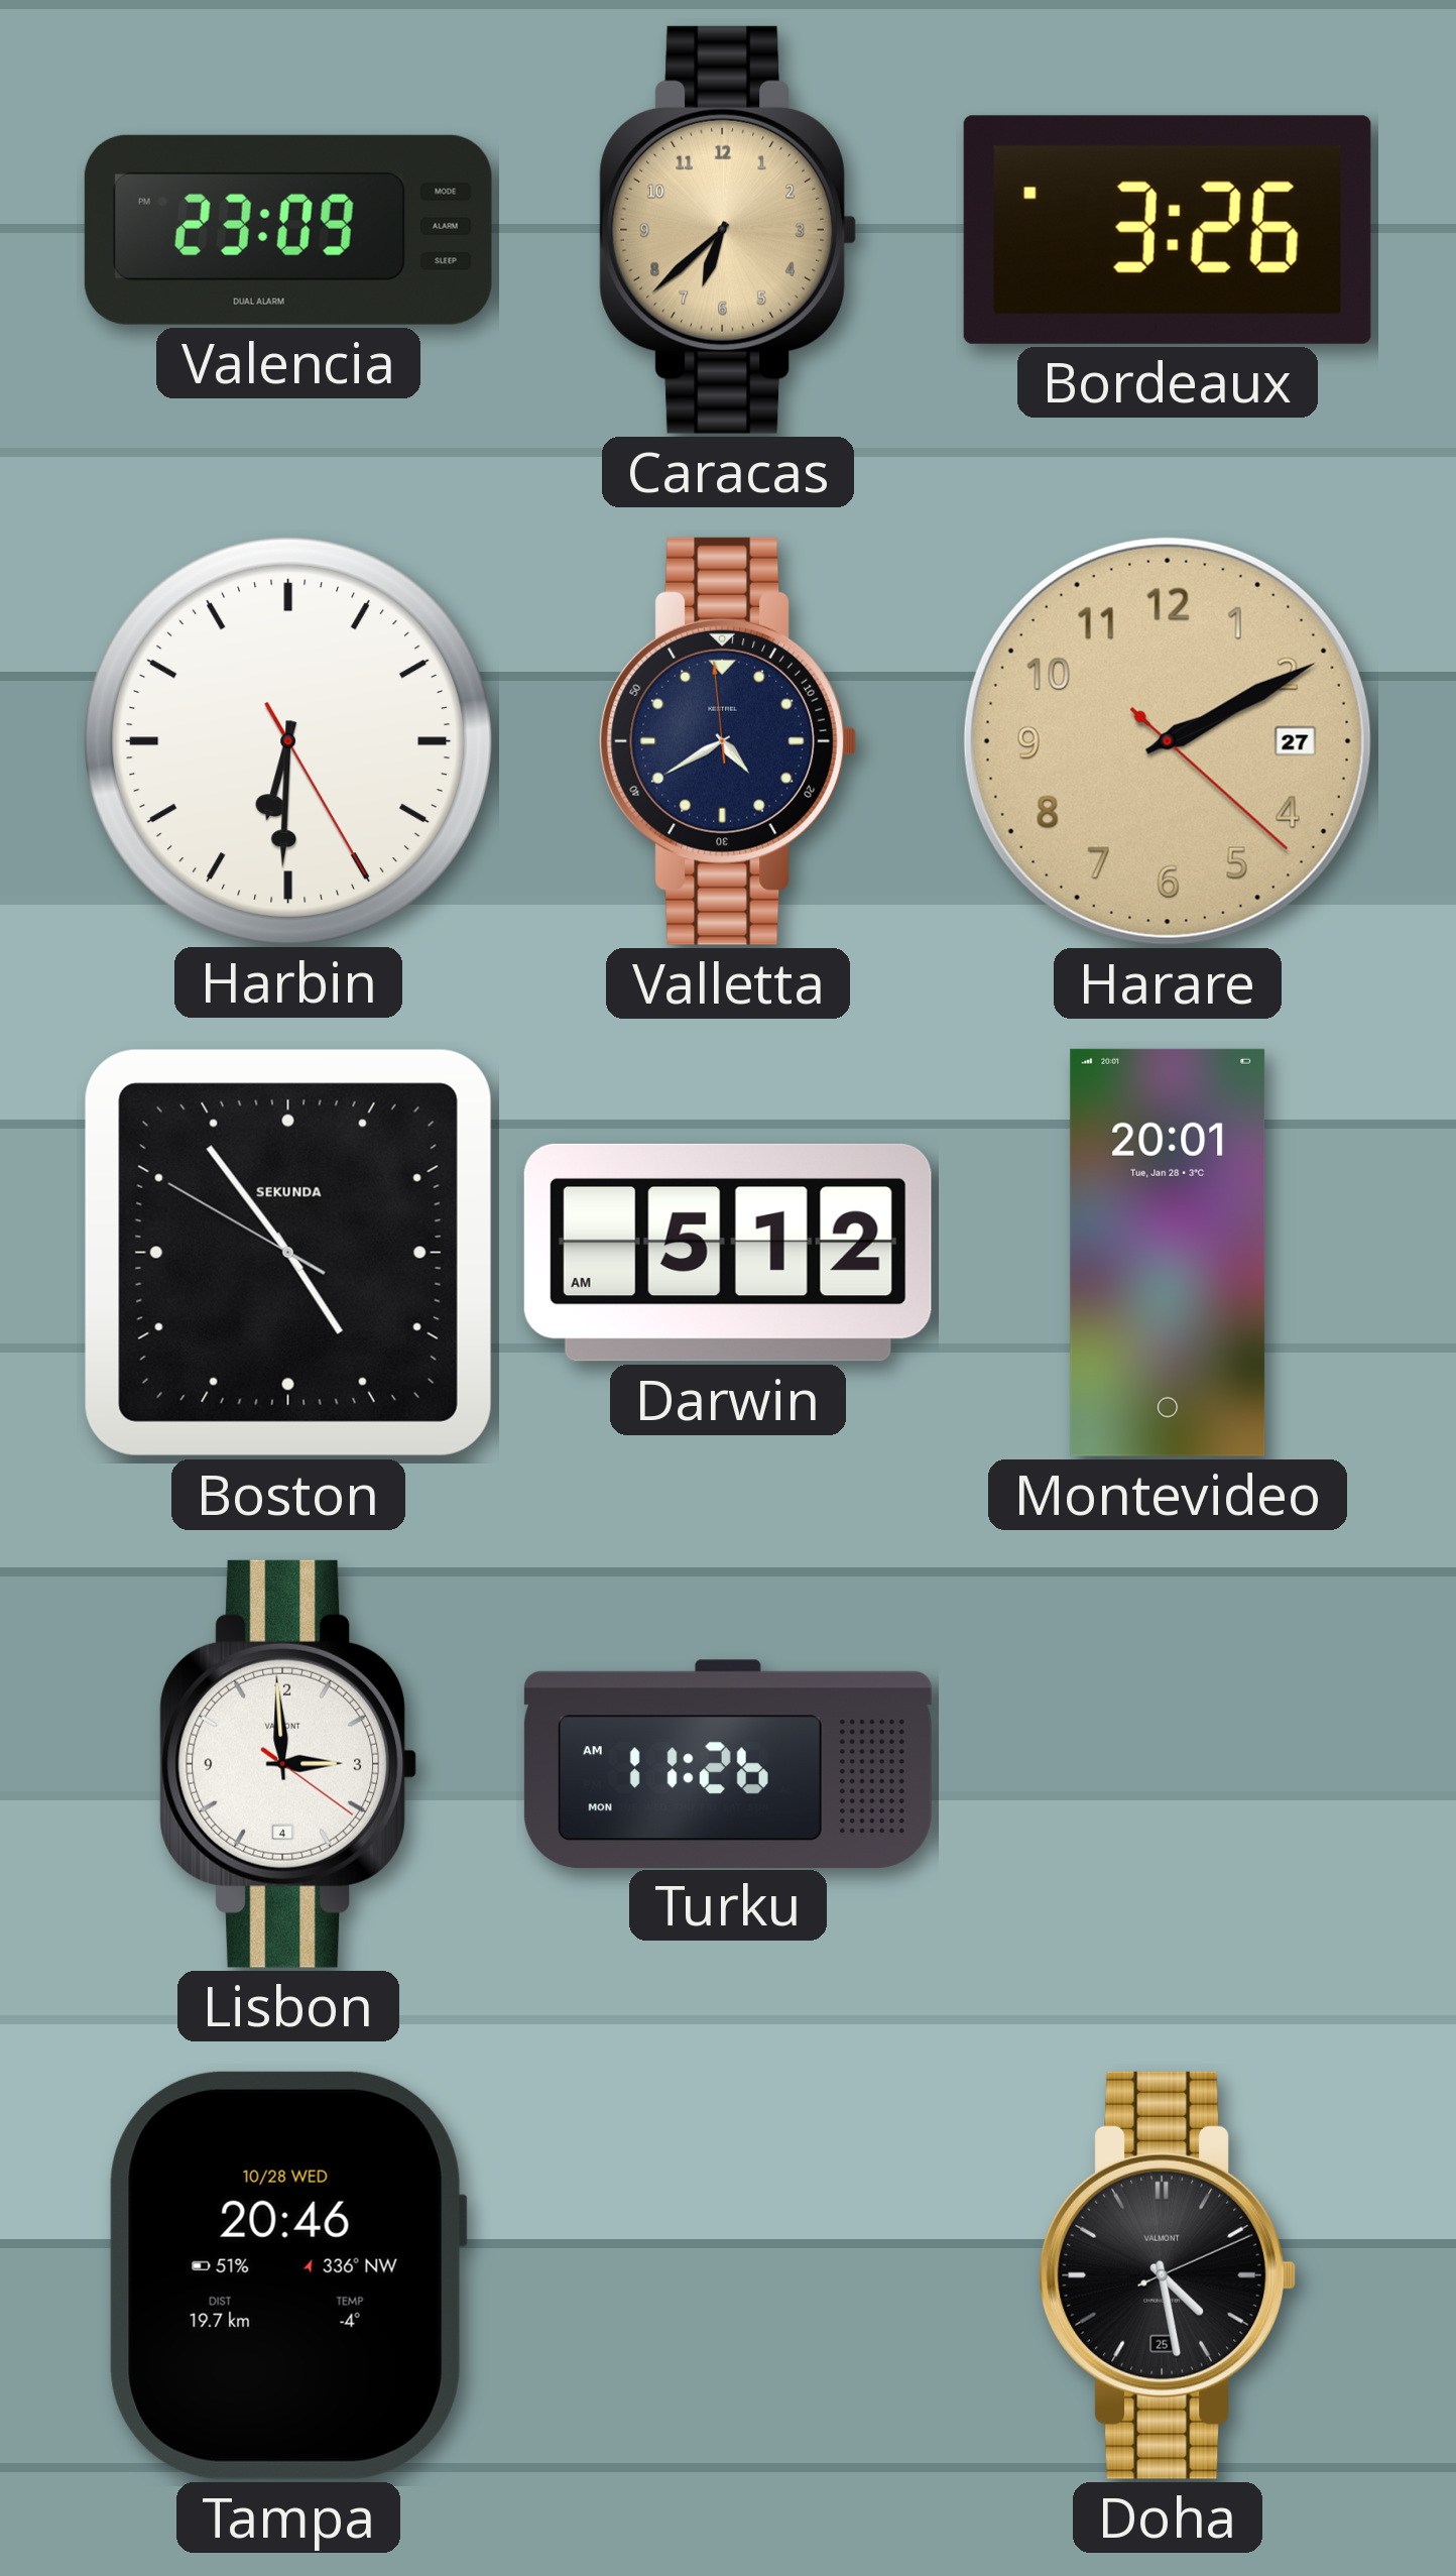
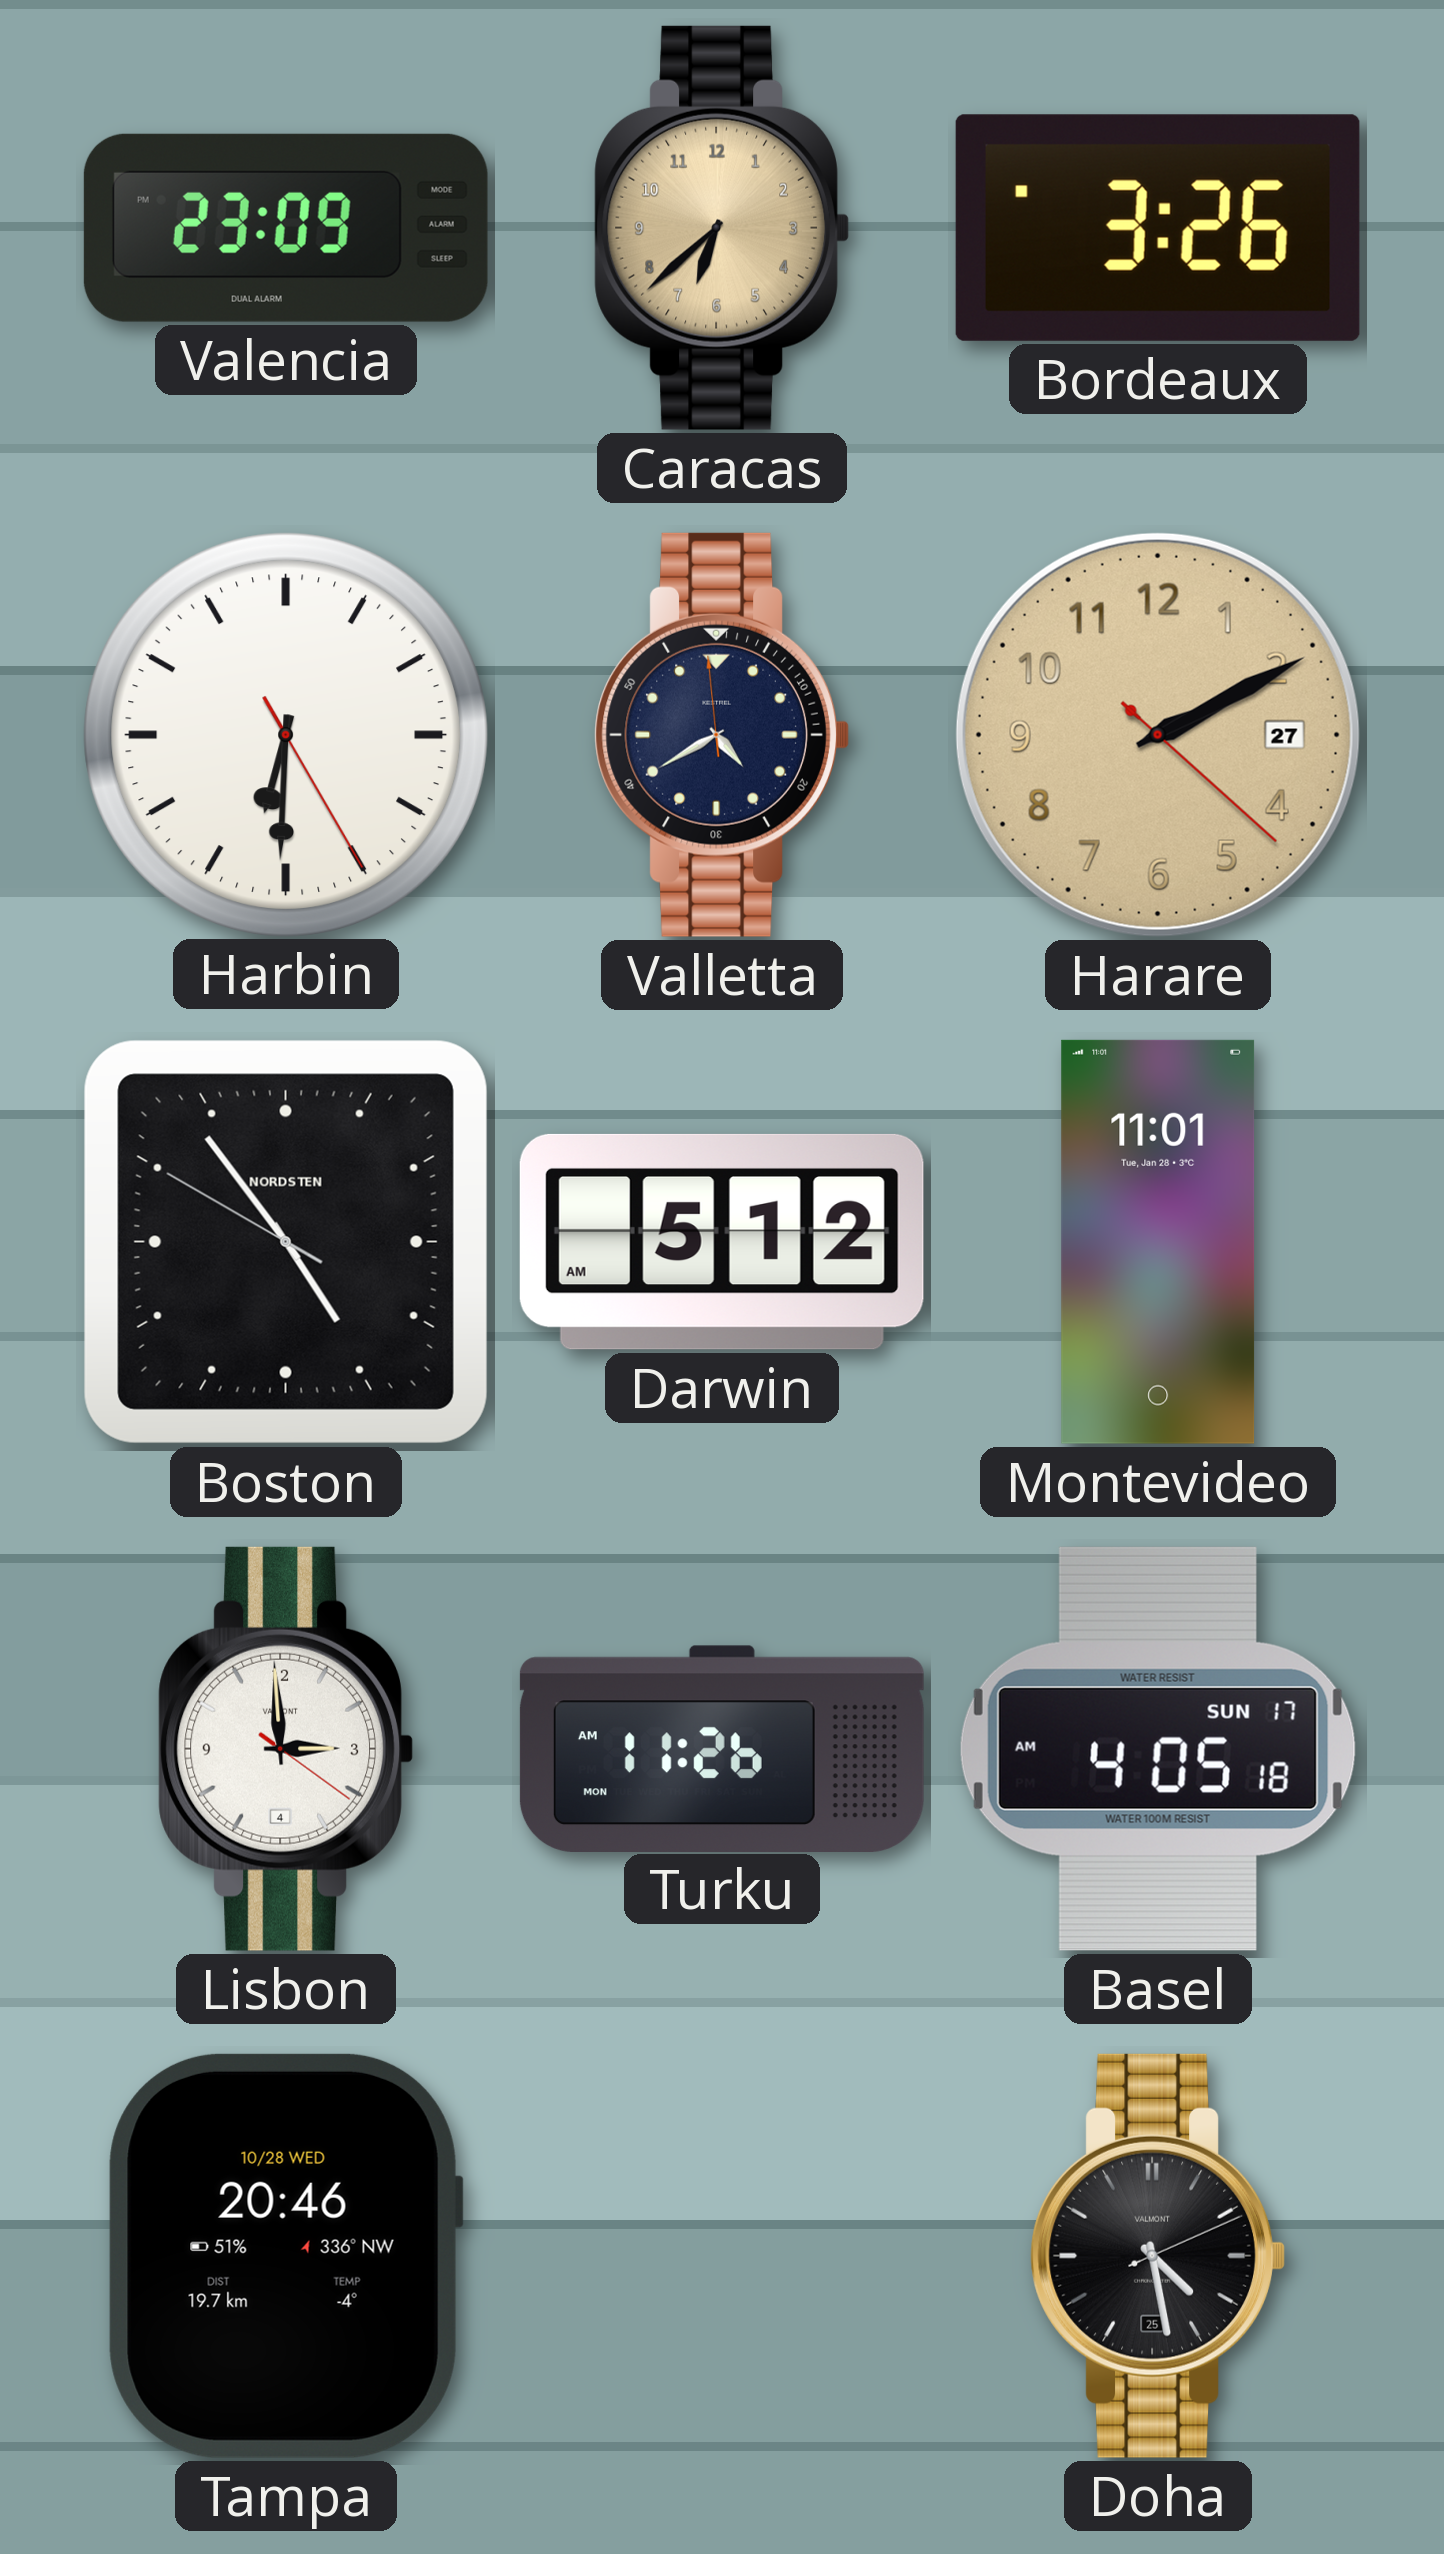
Boston brand: SEKUNDA -> NORDSTEN
Montevideo: 20:01 -> 11:01
Basel: none -> 4:05
